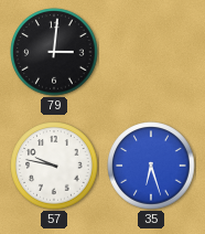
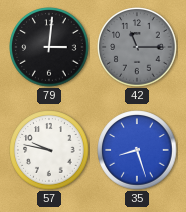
42: none -> 11:15
35: 6:27 -> 8:27
